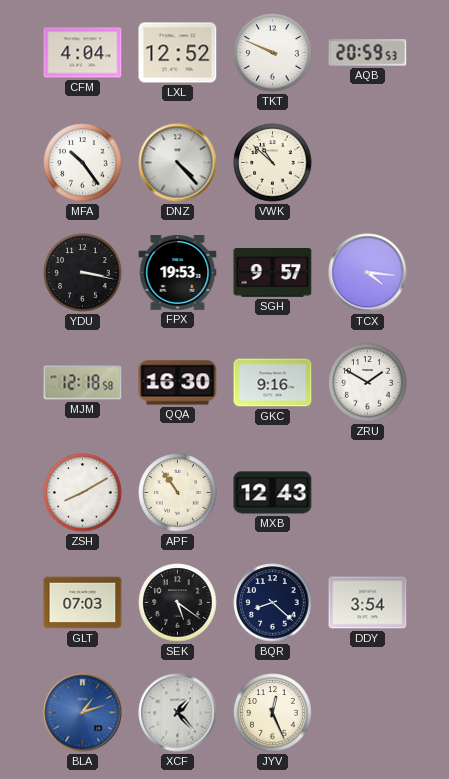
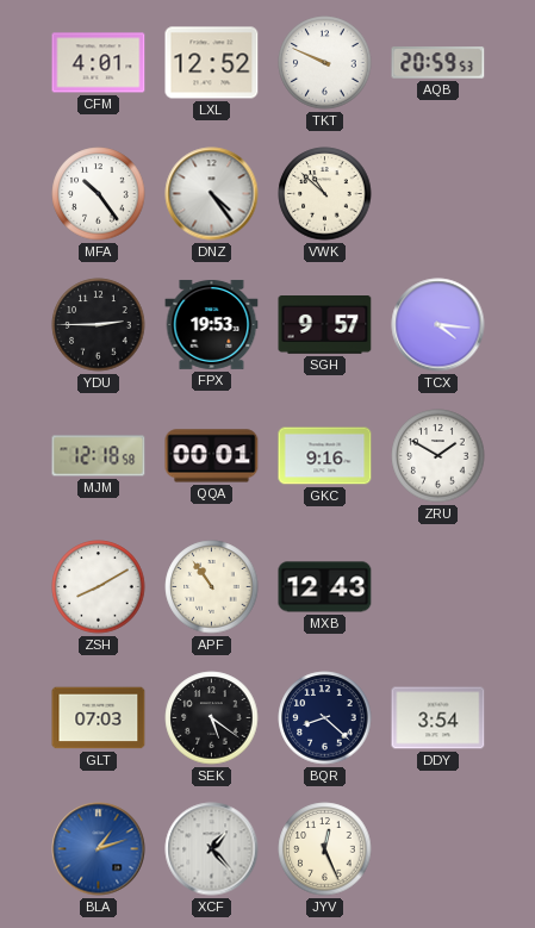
CFM: 4:04 -> 4:01
DNZ: 4:23 -> 4:24
YDU: 3:17 -> 2:45
QQA: 16:30 -> 00:01
